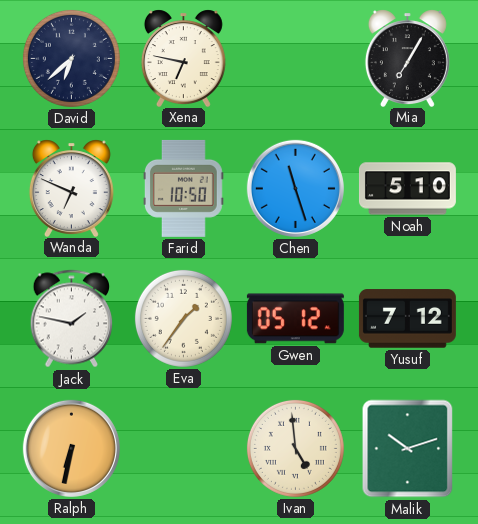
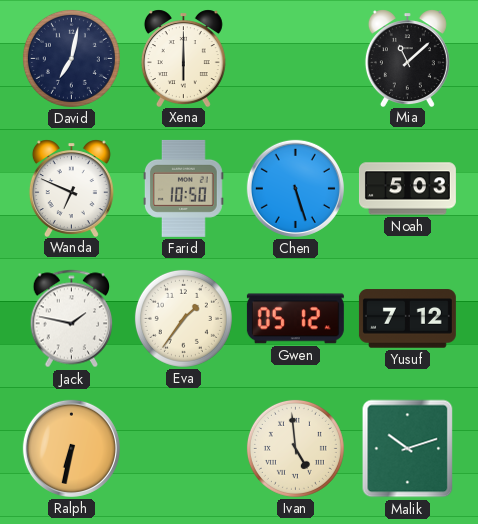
David: 6:38 -> 7:02
Xena: 6:47 -> 6:00
Mia: 7:05 -> 11:08
Chen: 11:27 -> 5:27
Noah: 5:10 -> 5:03
